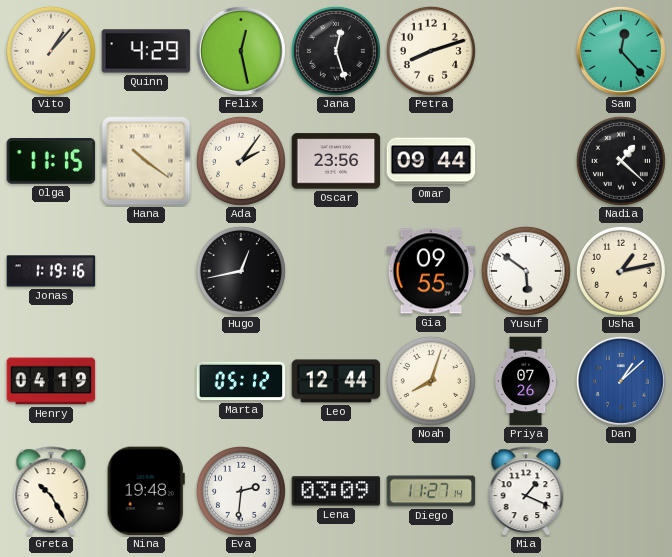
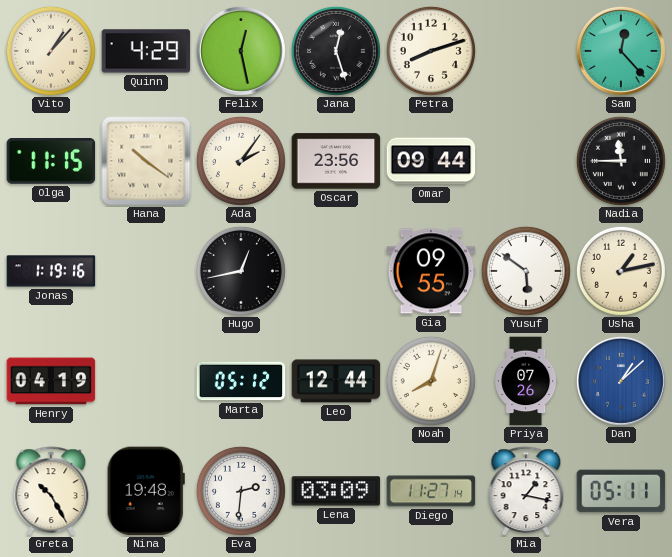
Nadia: 1:22 -> 11:45
Mia: 1:19 -> 1:17
Vera: none -> 05:11
